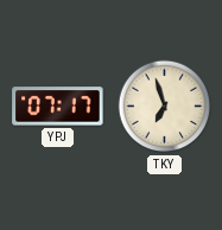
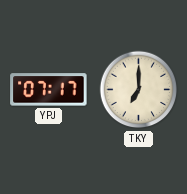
TKY: 6:57 -> 7:00
